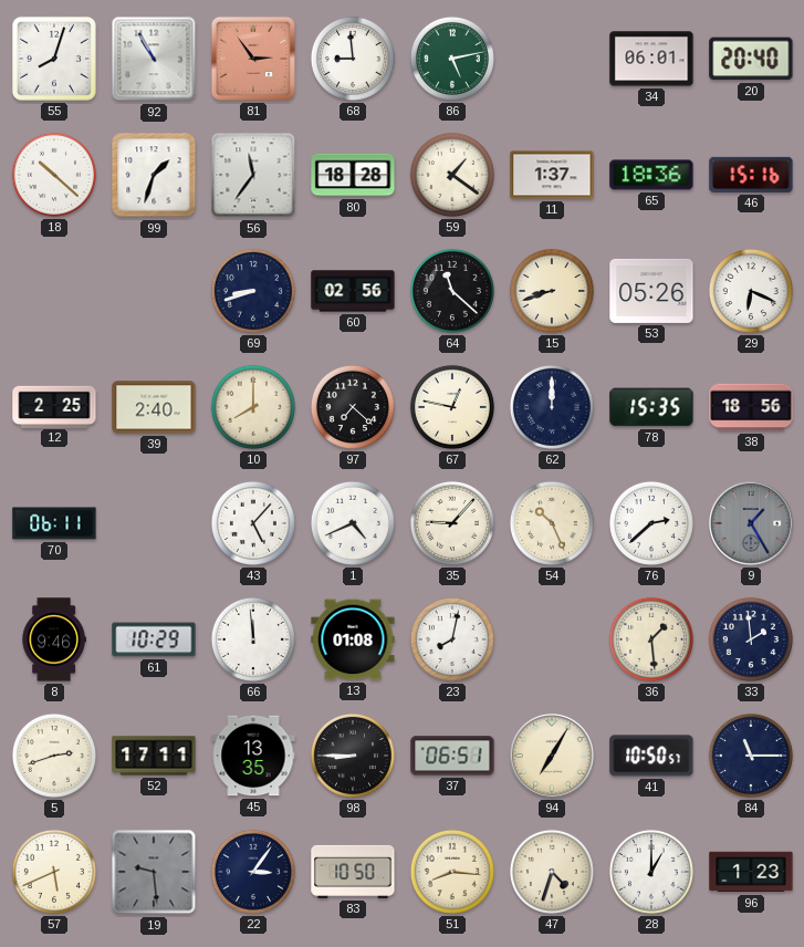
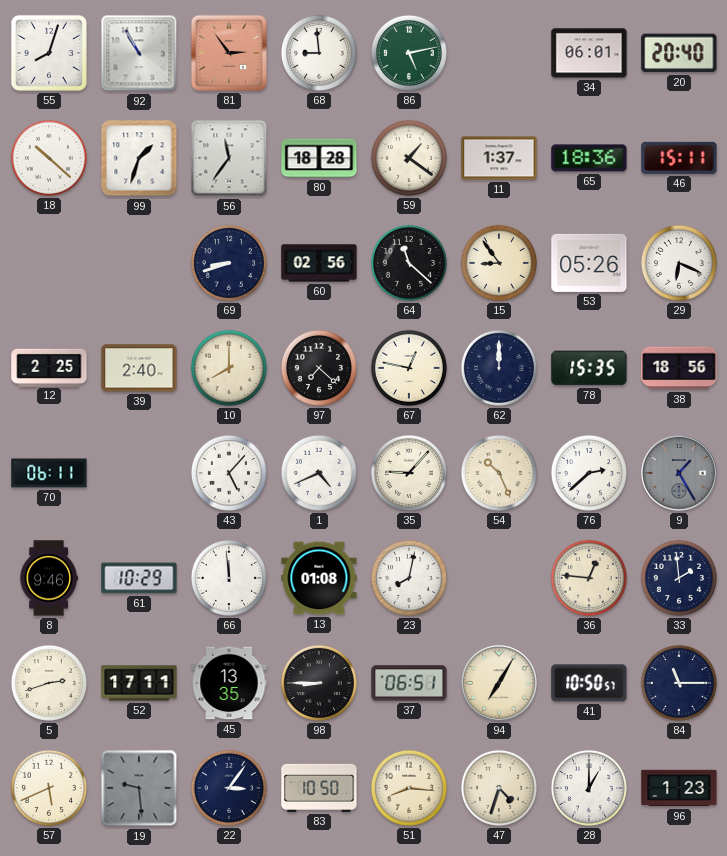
46: 15:16 -> 15:11
15: 8:42 -> 8:54
36: 1:29 -> 12:46
